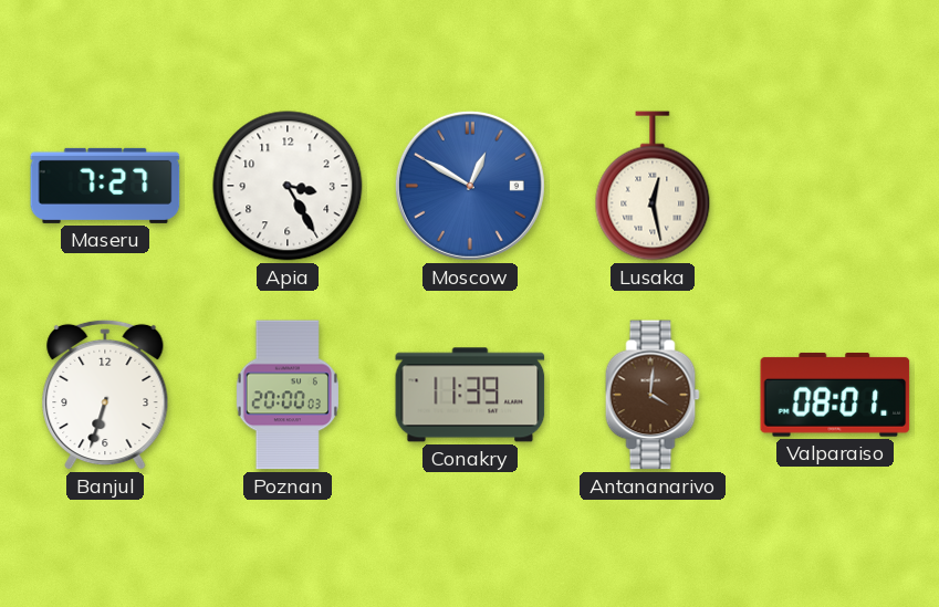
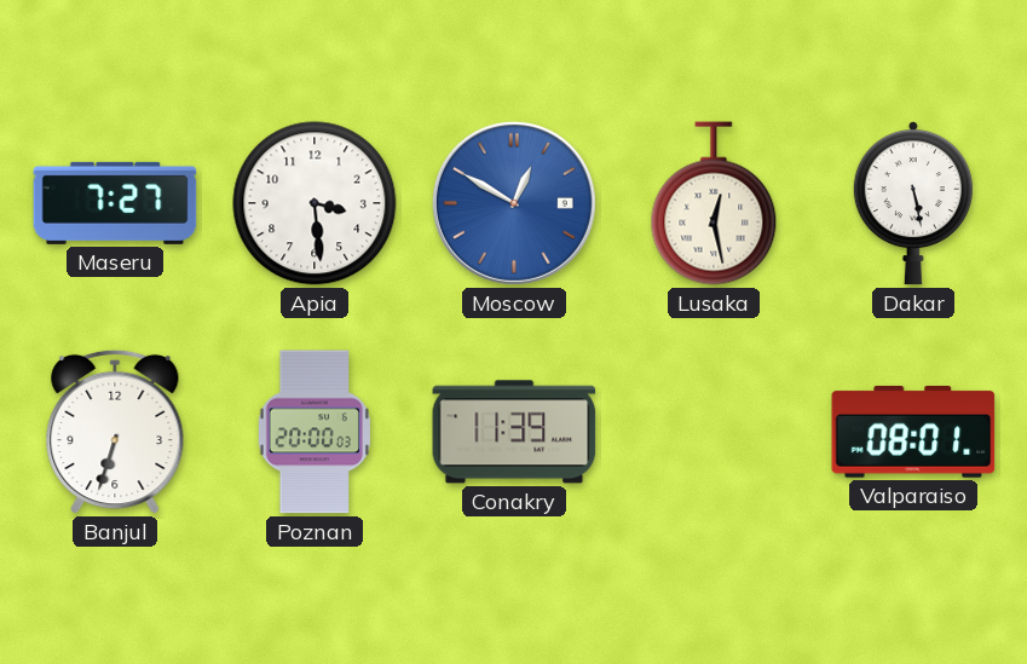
Apia: 3:25 -> 3:29
Dakar: none -> 5:28
Antananarivo: 4:01 -> none
